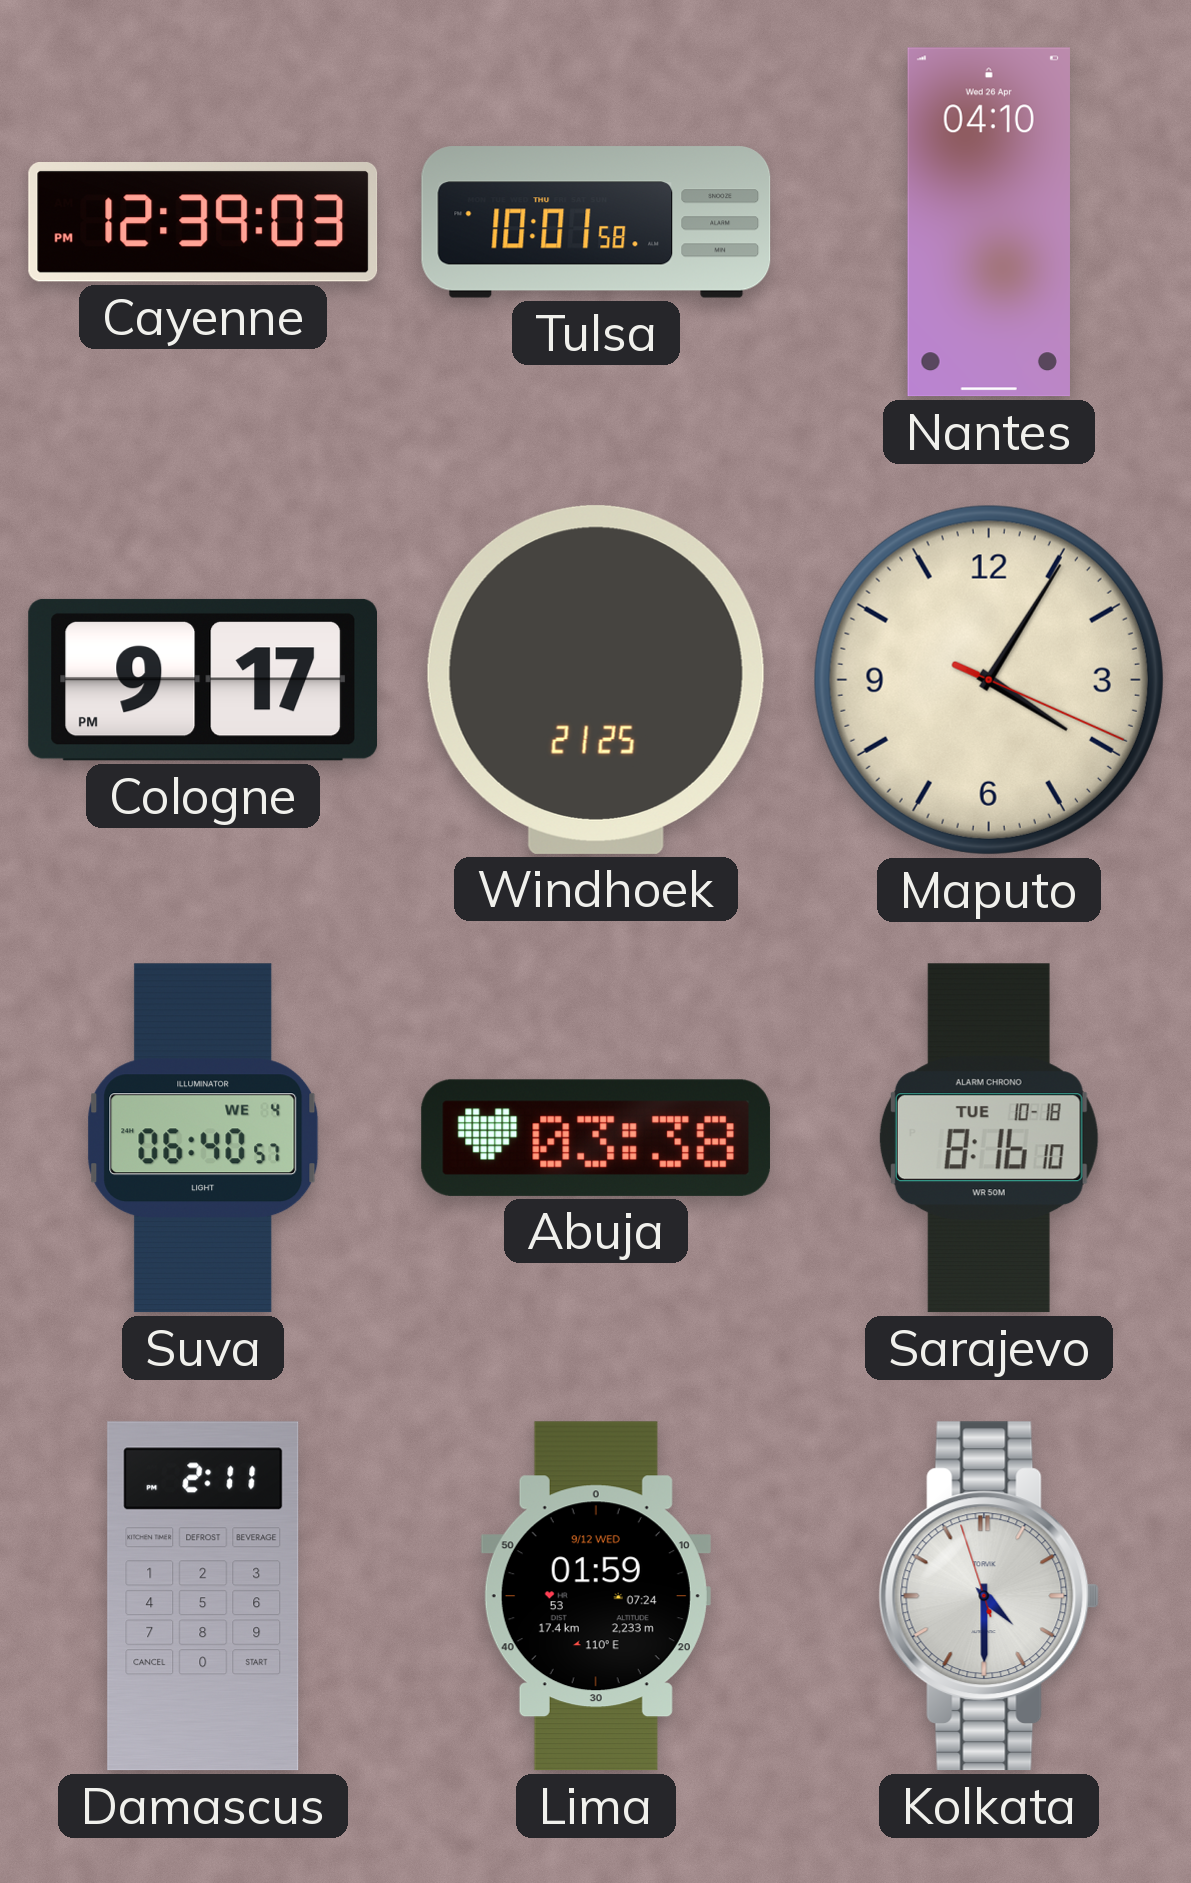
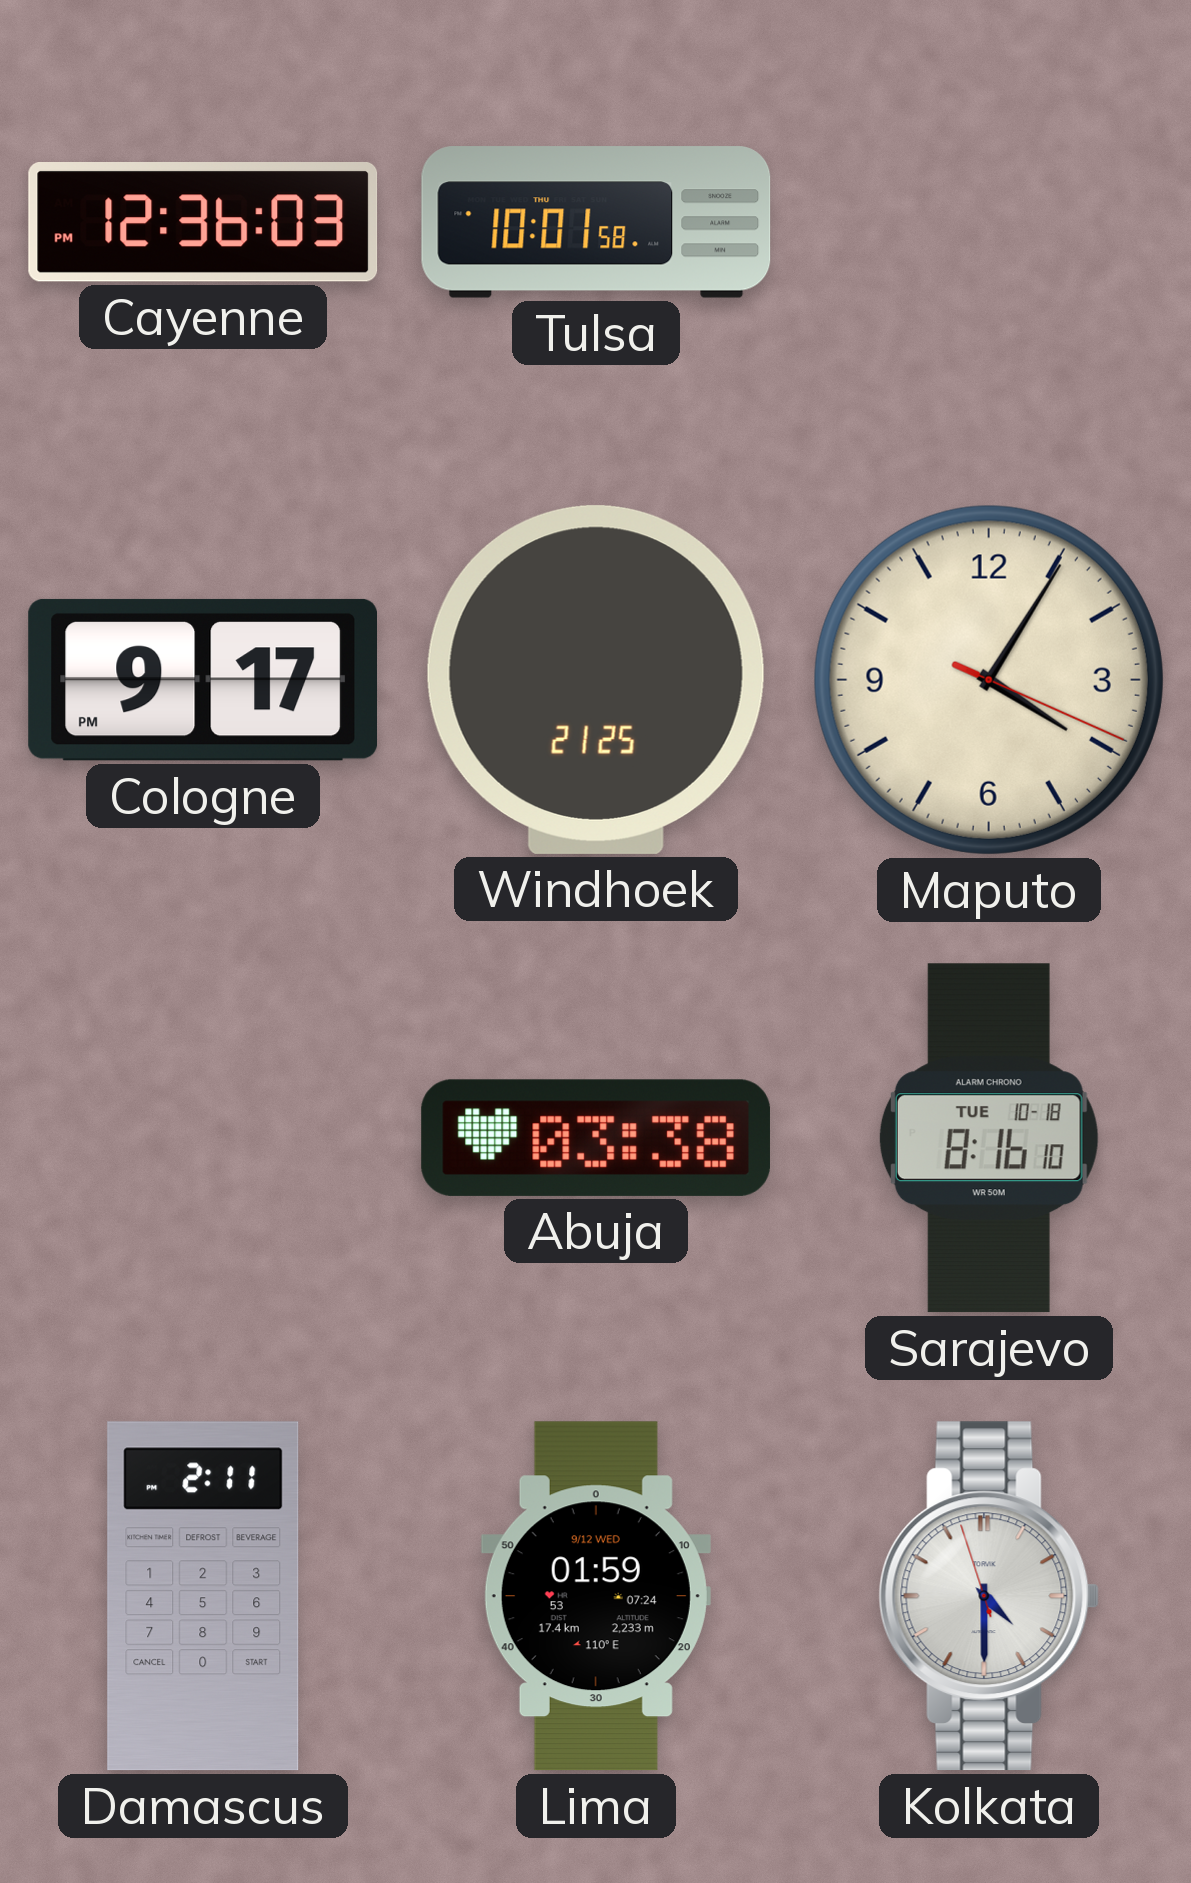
Cayenne: 12:39 -> 12:36
Nantes: 04:10 -> none
Suva: 06:40 -> none
